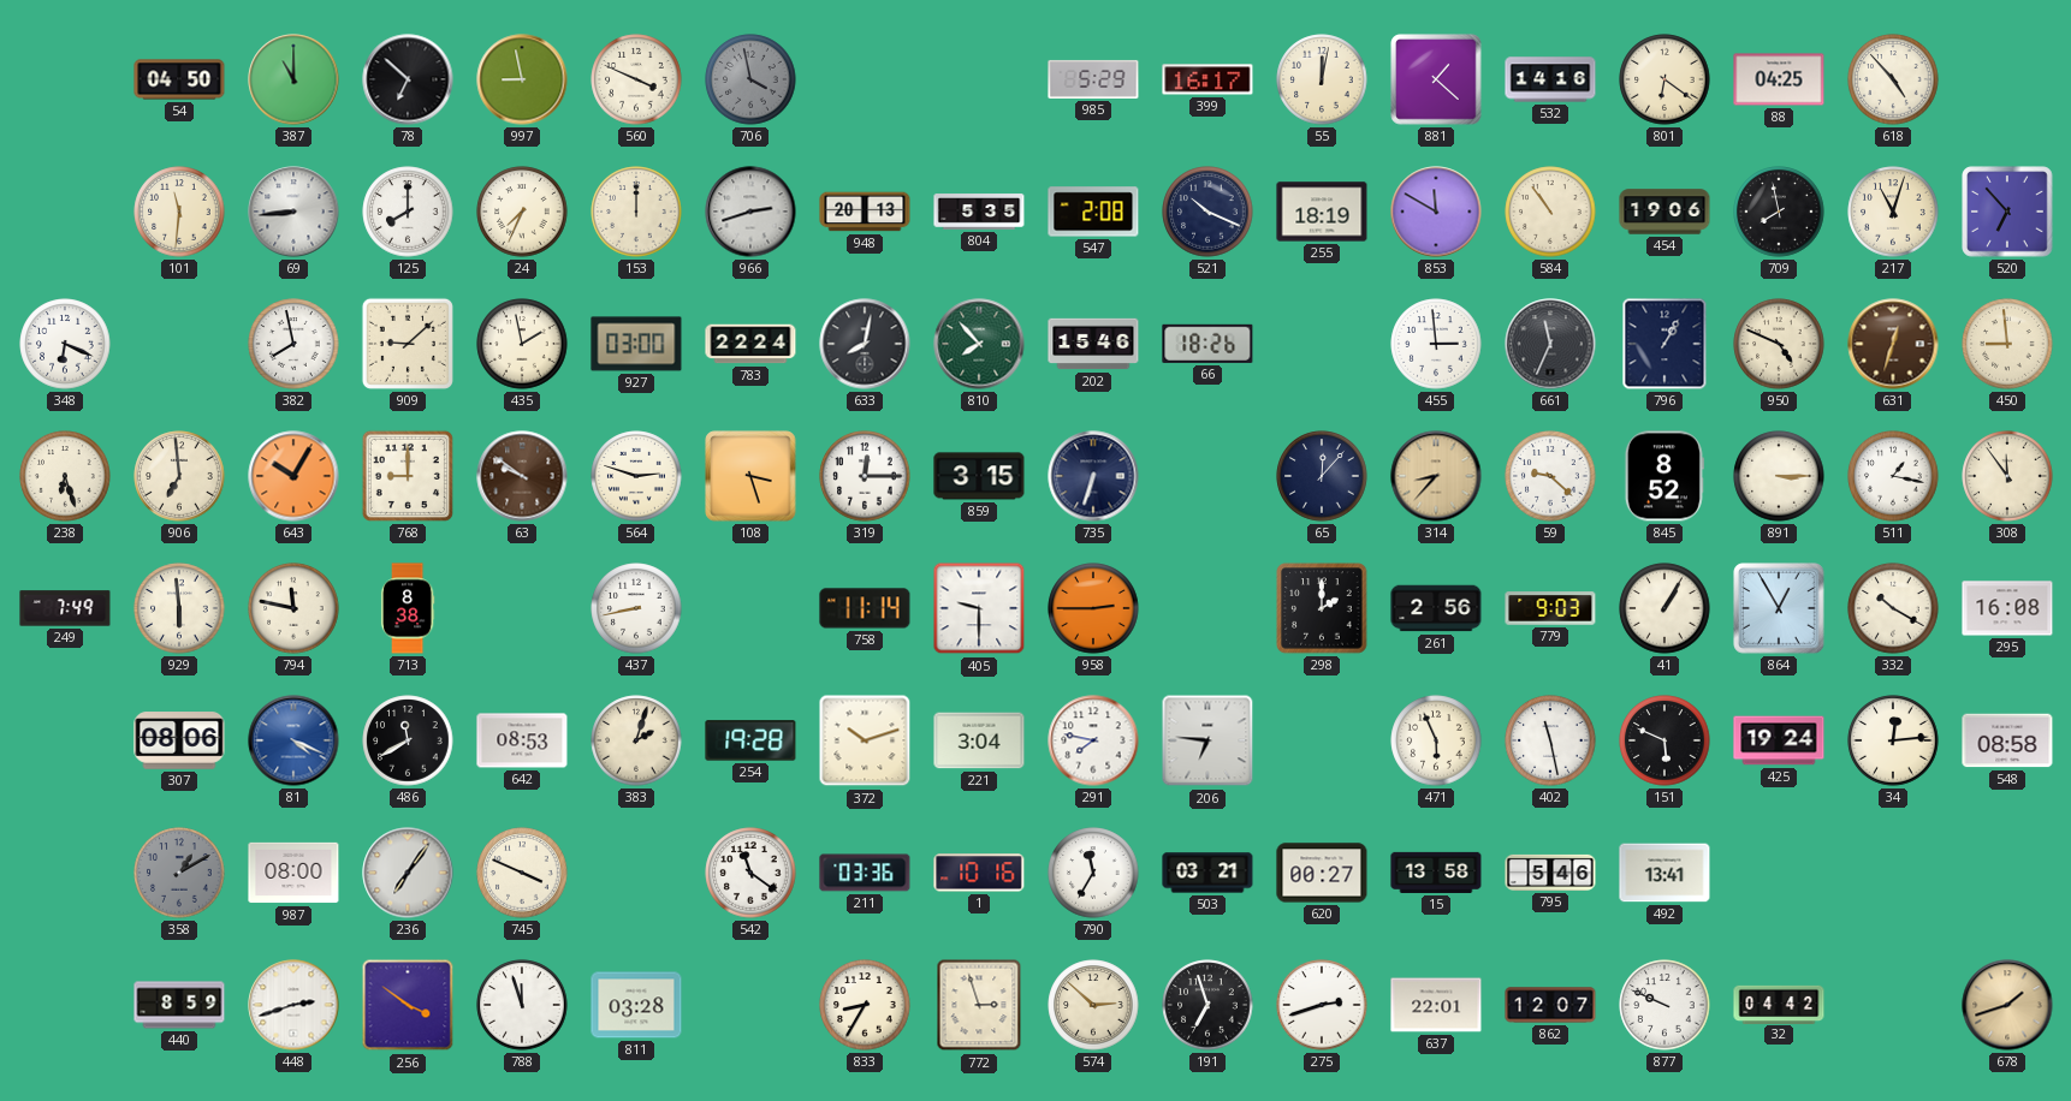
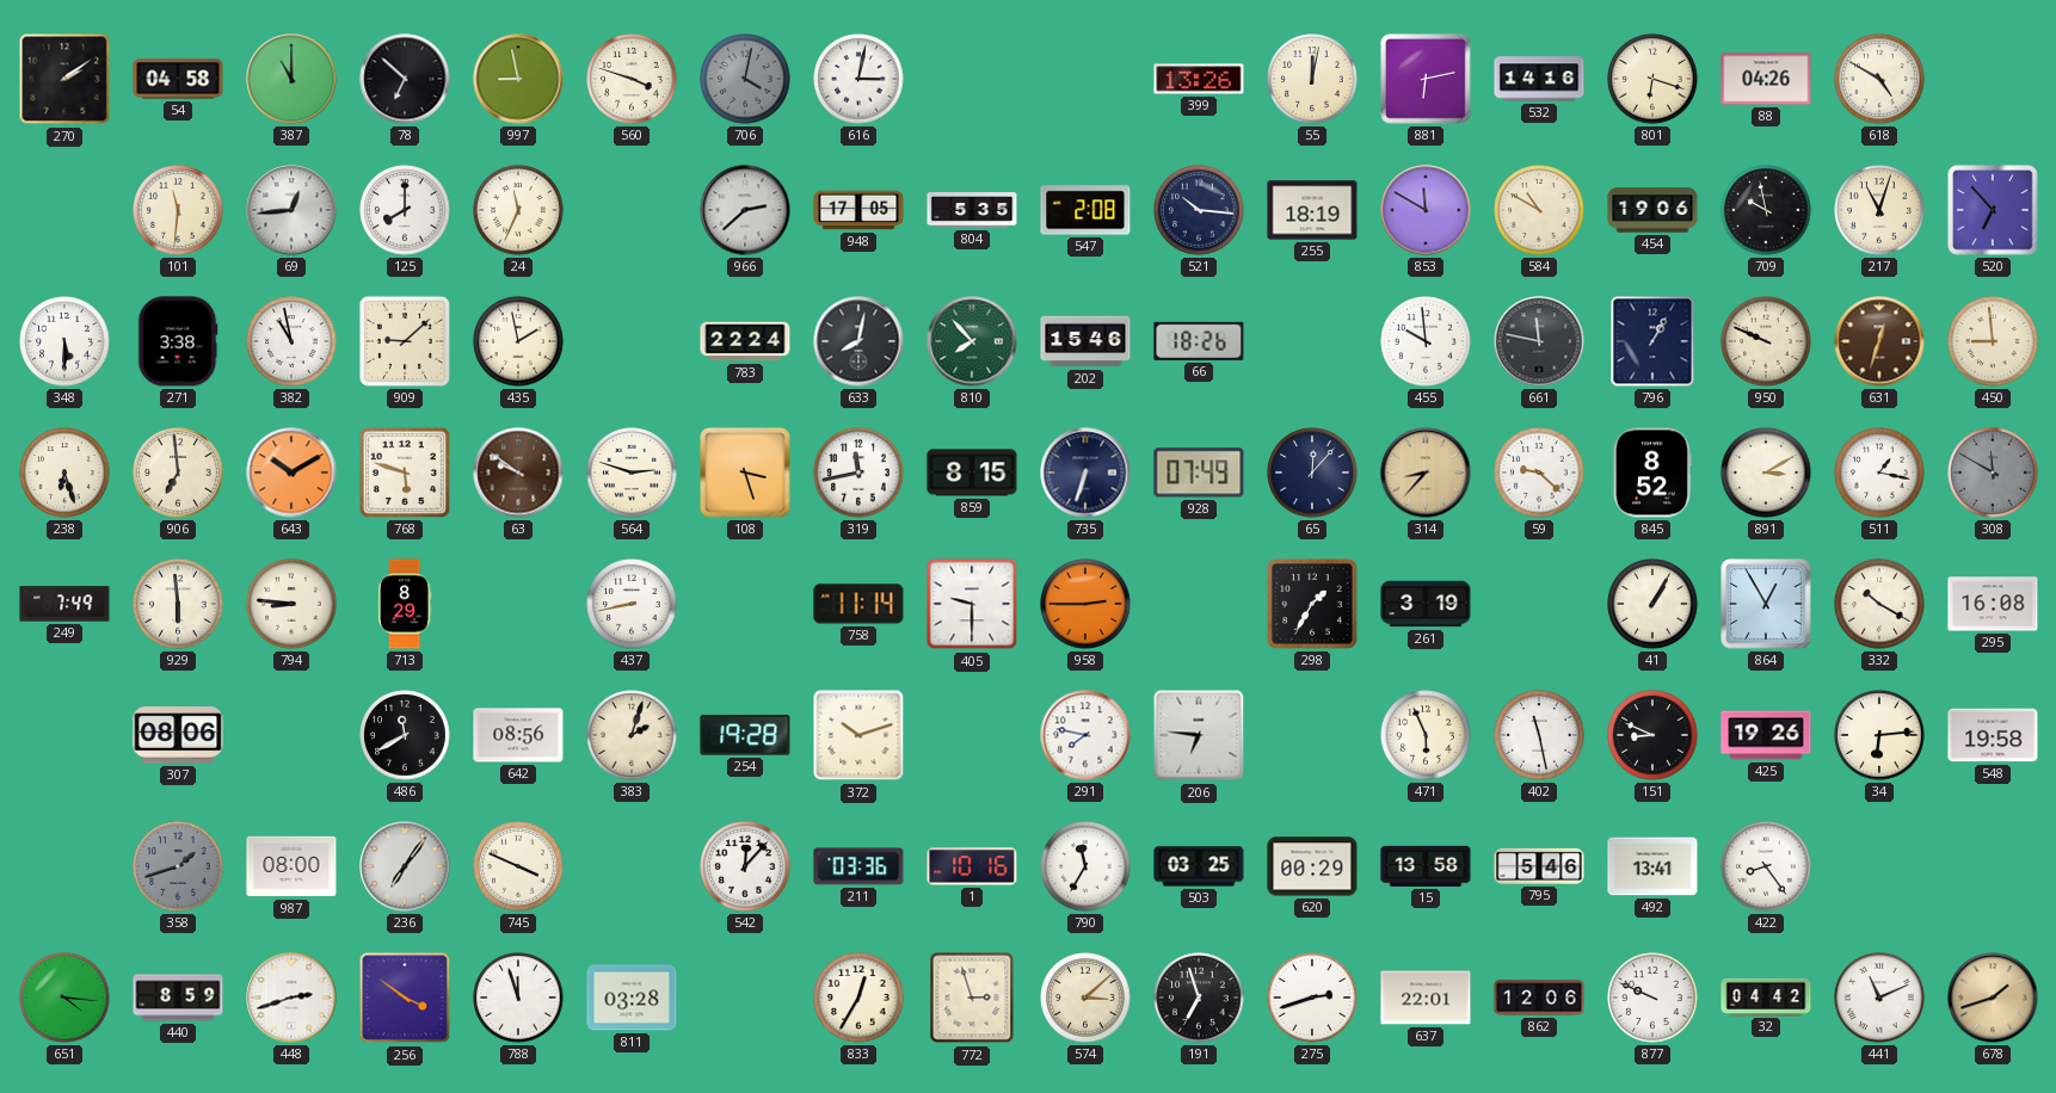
270: none -> 2:09
54: 04:50 -> 04:58
560: 3:49 -> 3:48
706: 3:58 -> 4:02
616: none -> 3:02
985: 5:29 -> none
399: 16:17 -> 13:26
881: 1:22 -> 6:13
801: 6:21 -> 6:18
88: 04:25 -> 04:26
618: 4:53 -> 4:50
69: 8:44 -> 12:44
24: 7:34 -> 11:34
153: 12:00 -> none
966: 2:42 -> 2:38
948: 20:13 -> 17:05
521: 10:19 -> 10:16
584: 10:54 -> 10:50
709: 7:58 -> 9:58
348: 6:19 -> 5:30
271: none -> 3:38
382: 7:58 -> 10:58
927: 03:00 -> none
455: 2:59 -> 9:59
661: 11:34 -> 11:47
950: 4:49 -> 9:49
643: 10:05 -> 10:10
768: 9:00 -> 5:48
319: 12:15 -> 11:43
859: 3:15 -> 8:15
928: none -> 07:49
891: 3:15 -> 3:10
308: 11:54 -> 11:50
308 dial: cream -> grey
794: 11:47 -> 8:46
713: 8:38 -> 8:29
298: 2:00 -> 1:35
261: 2:56 -> 3:19
779: 9:03 -> none
81: 4:19 -> none
642: 08:53 -> 08:56
221: 3:04 -> none
151: 5:49 -> 8:49
425: 19:24 -> 19:26
34: 12:14 -> 6:14
548: 08:58 -> 19:58
358: 1:10 -> 1:42
542: 11:21 -> 12:07
503: 03:21 -> 03:25
620: 00:27 -> 00:29
422: none -> 8:24
651: none -> 4:16
833: 8:35 -> 12:35
574: 2:52 -> 3:08
862: 12:07 -> 12:06
441: none -> 11:11
